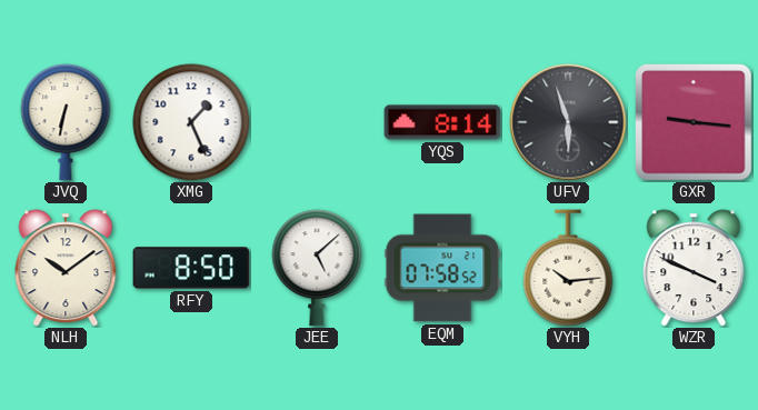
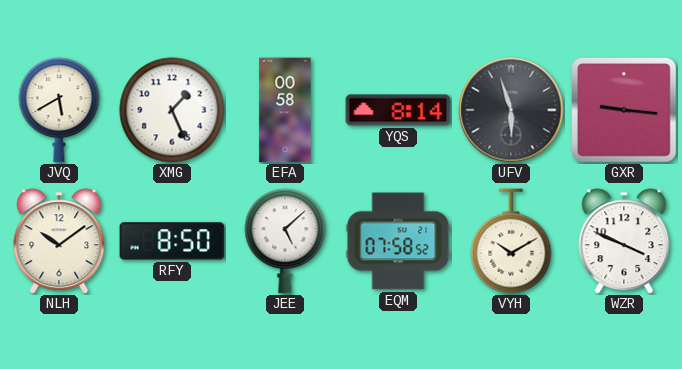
JVQ: 6:32 -> 5:40
EFA: none -> 00:58
VYH: 10:14 -> 10:10
